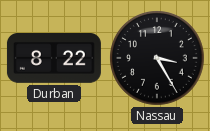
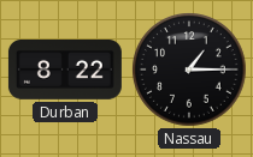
Nassau: 3:25 -> 1:15
